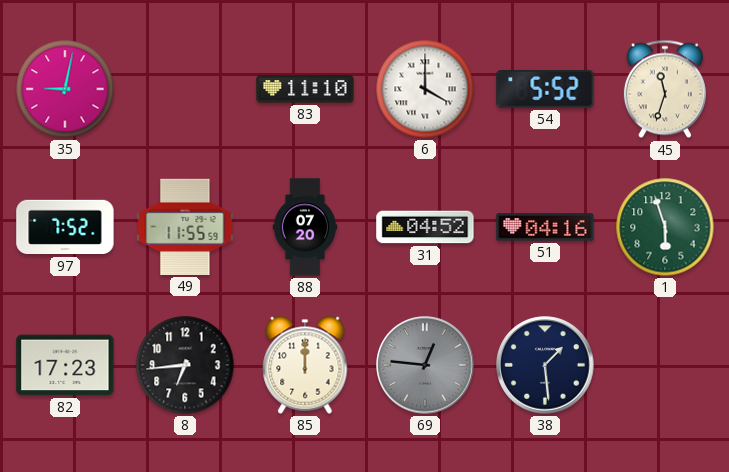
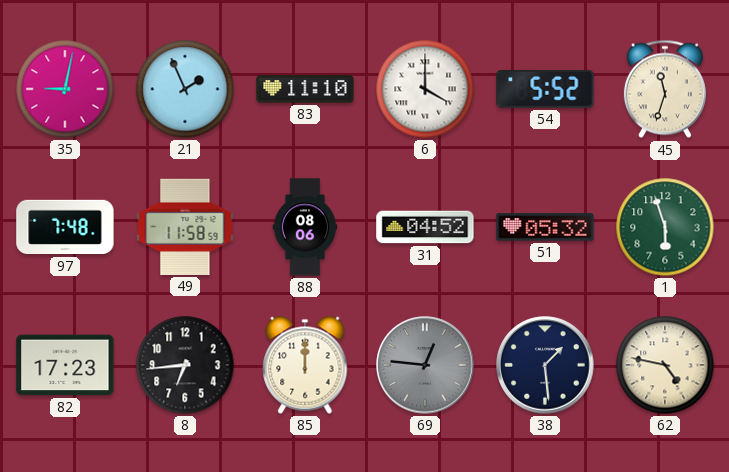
21: none -> 1:56
97: 7:52 -> 7:48
49: 11:55 -> 11:58
88: 07:20 -> 08:06
51: 04:16 -> 05:32
62: none -> 4:47
